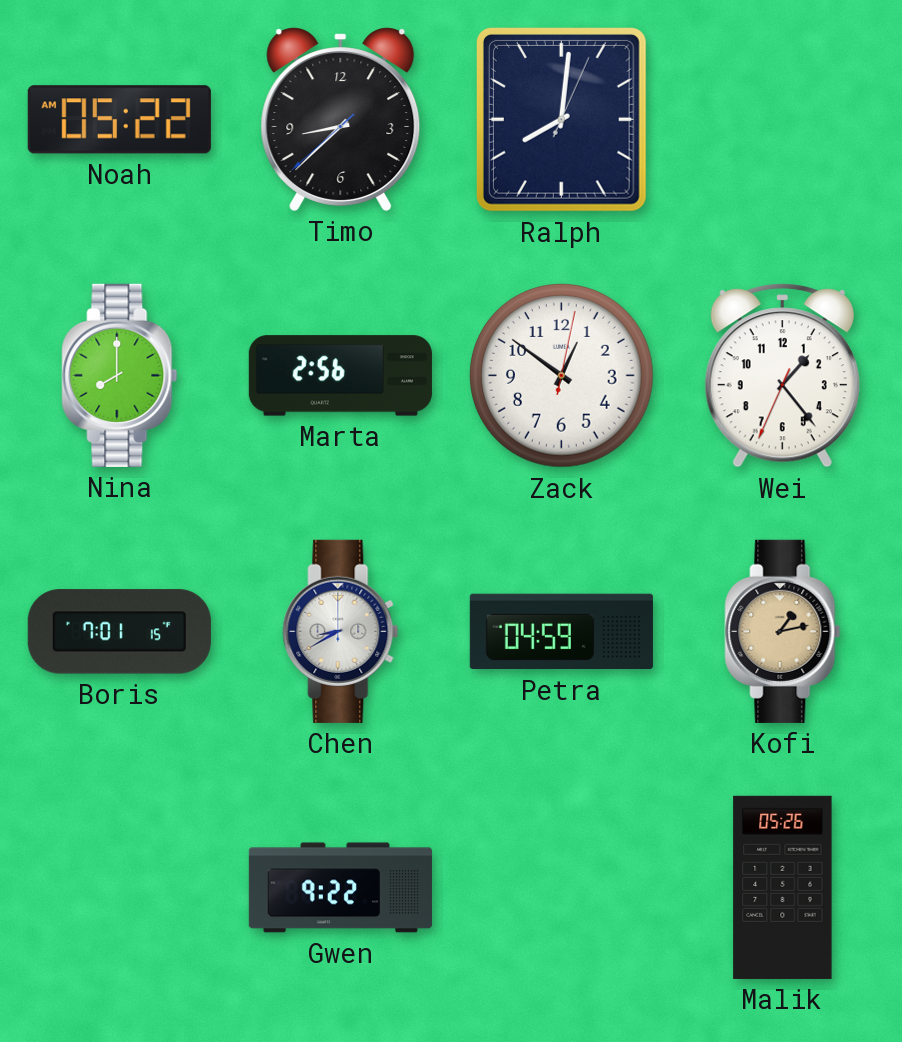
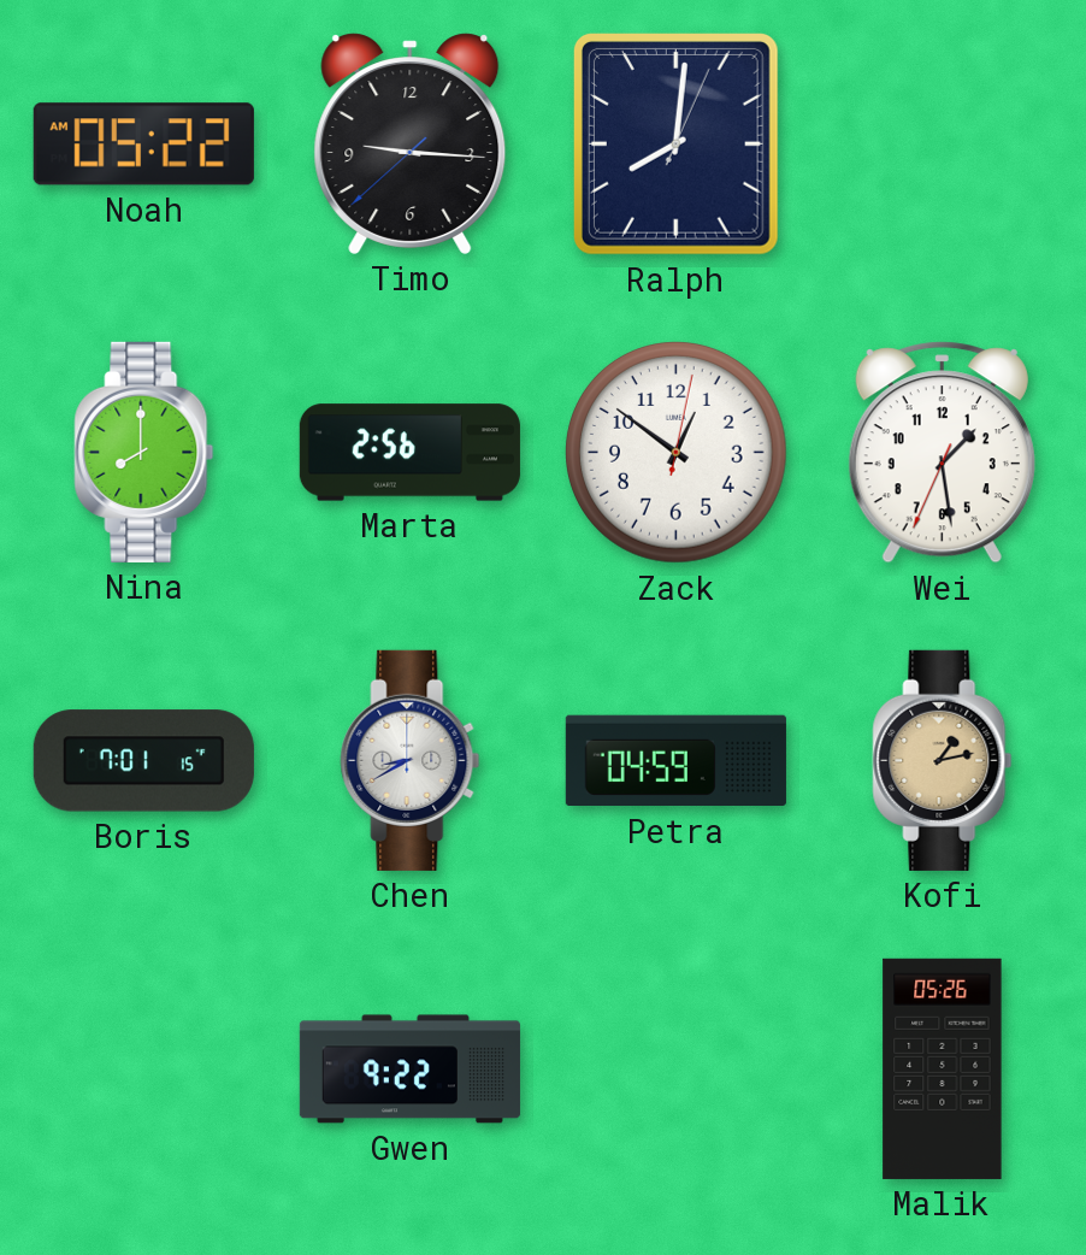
Timo: 8:37 -> 9:15
Wei: 1:23 -> 1:28
